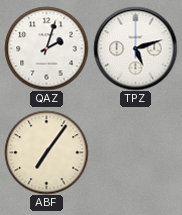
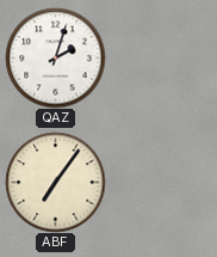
TPZ: 5:12 -> none
